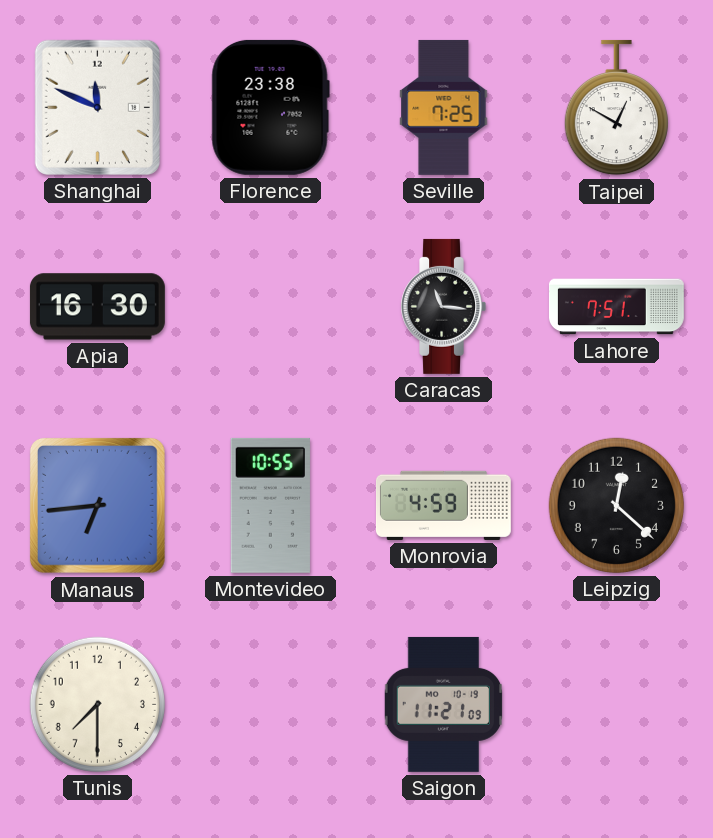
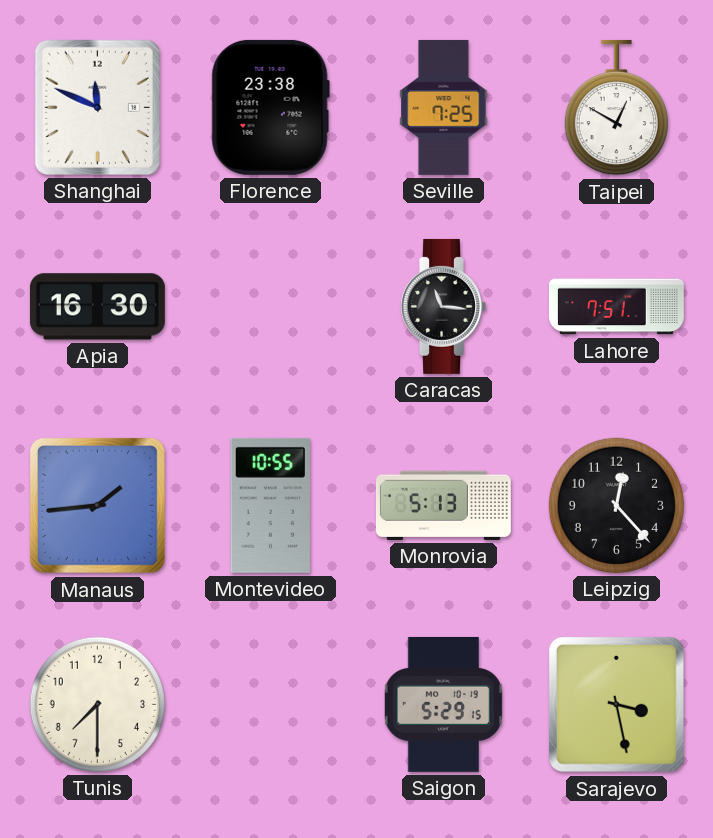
Manaus: 6:44 -> 1:44
Monrovia: 4:59 -> 5:13
Leipzig: 12:22 -> 12:23
Saigon: 11:21 -> 5:29
Sarajevo: none -> 3:28
